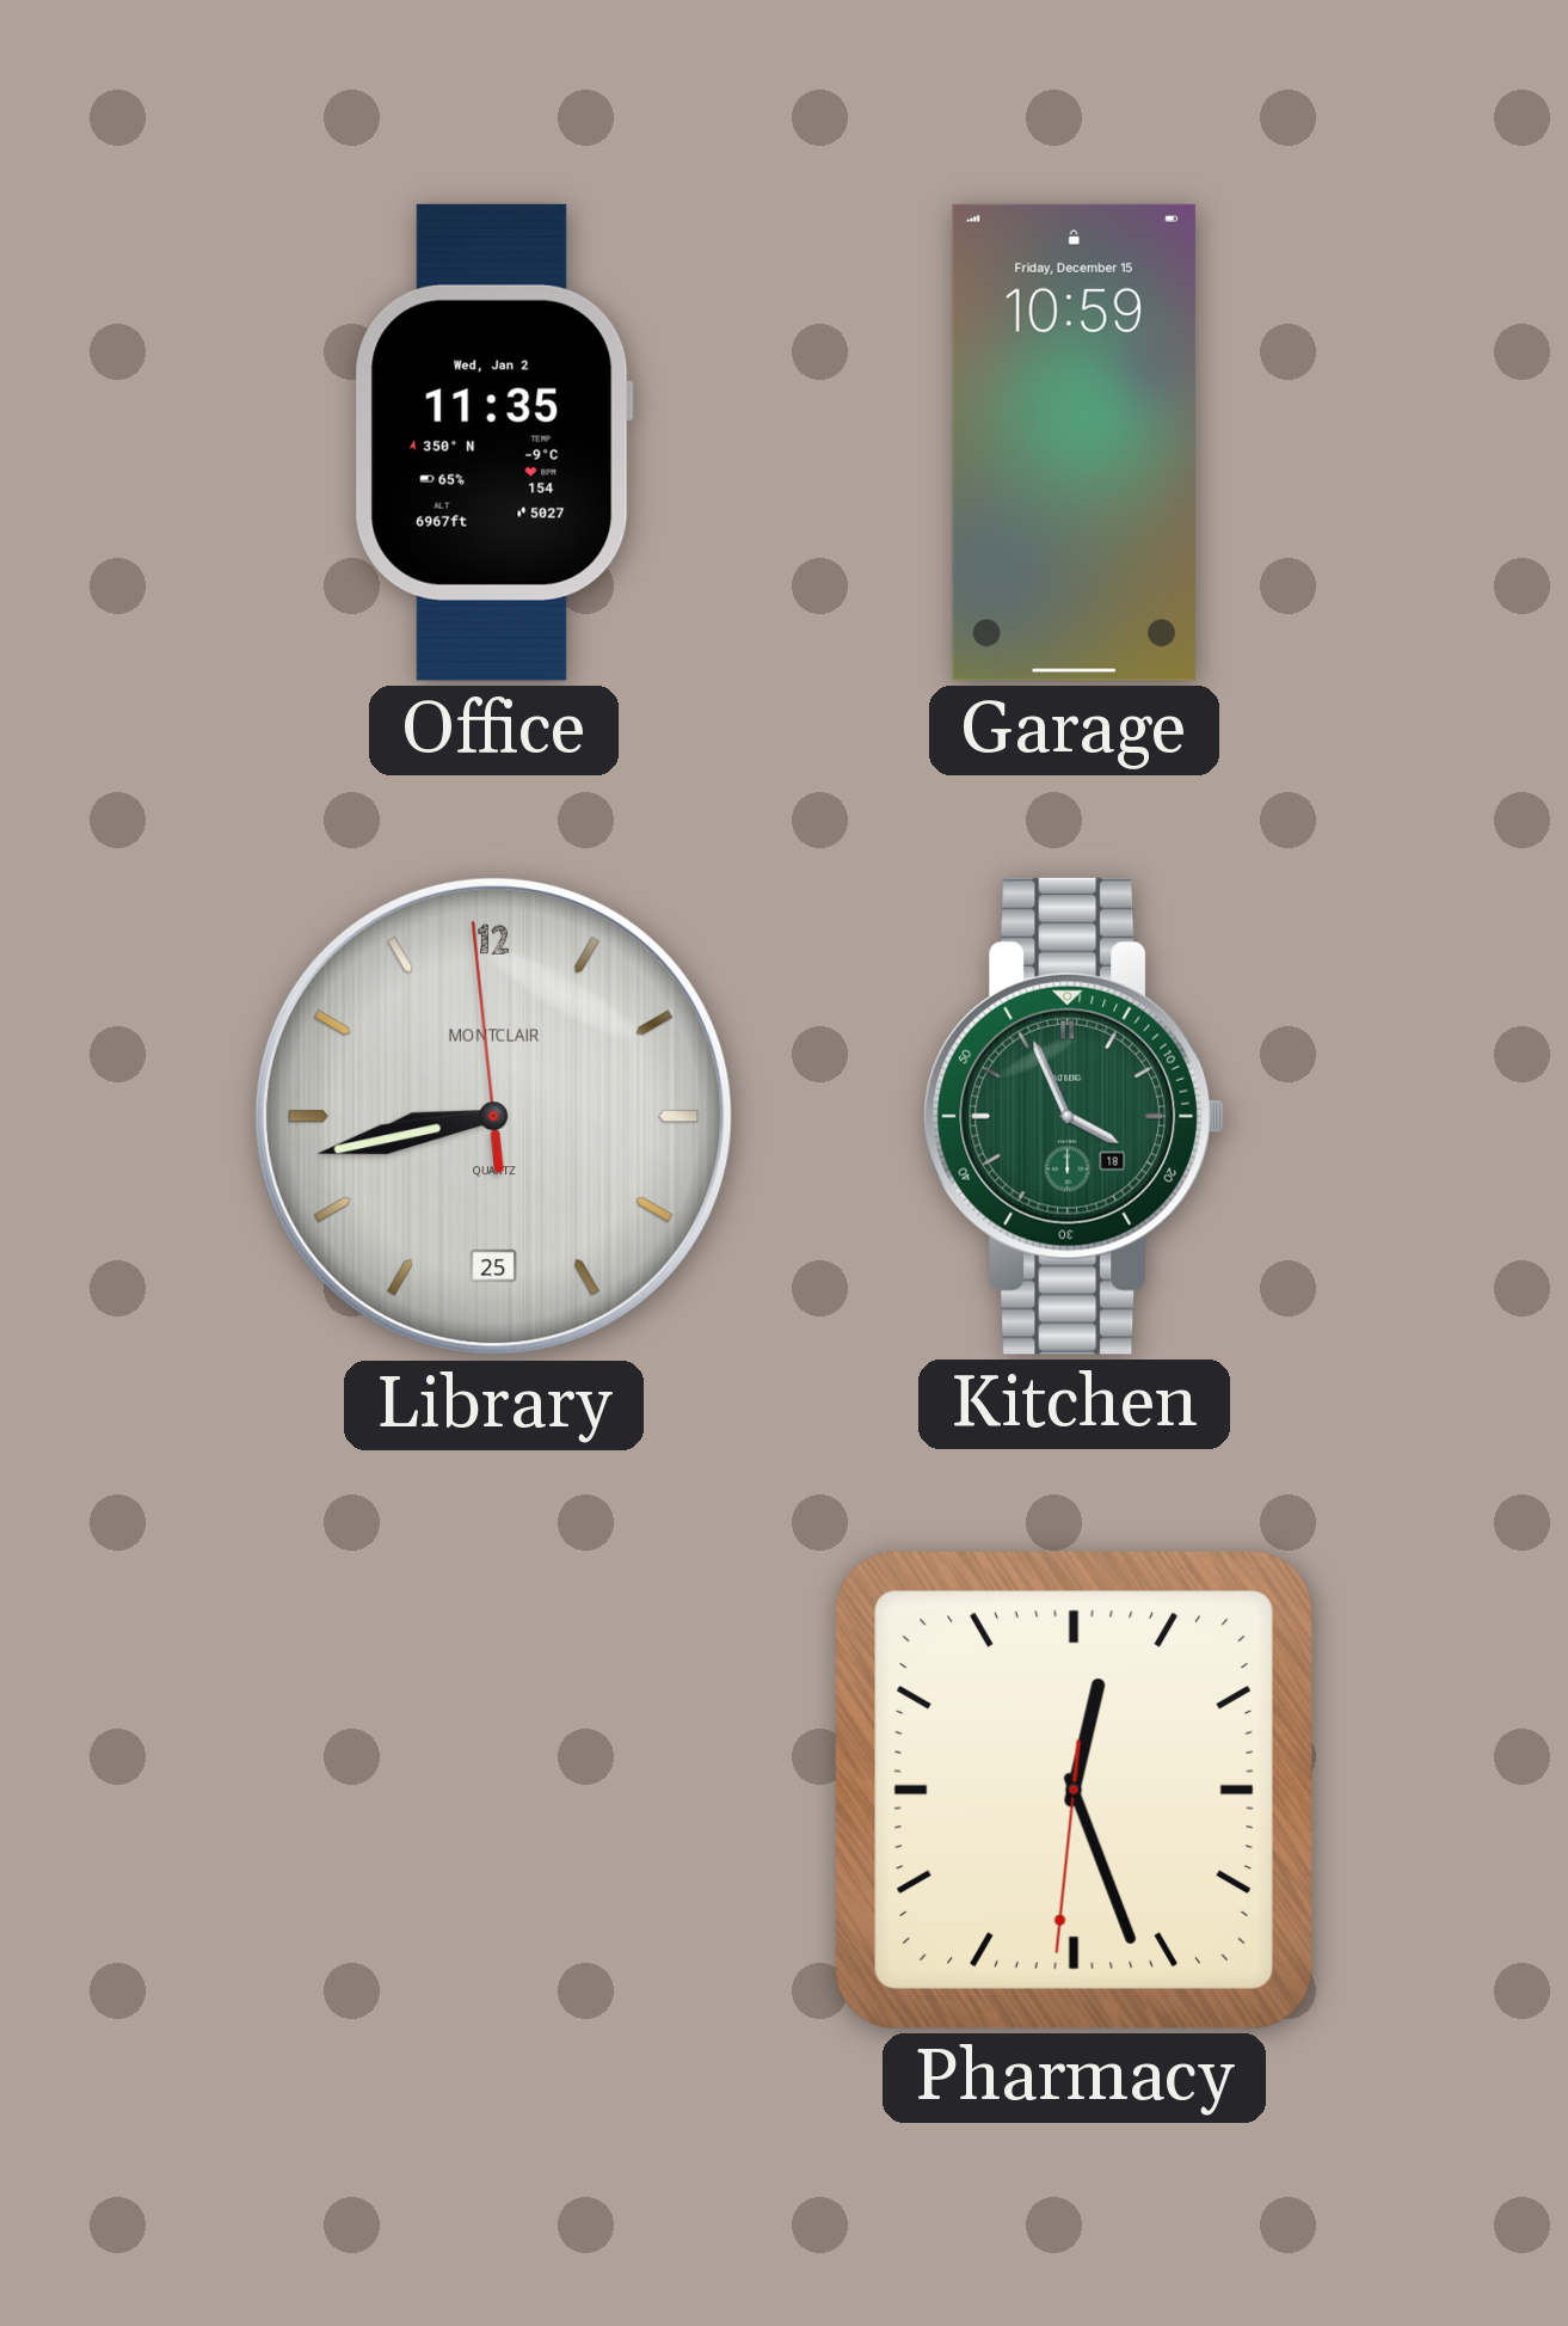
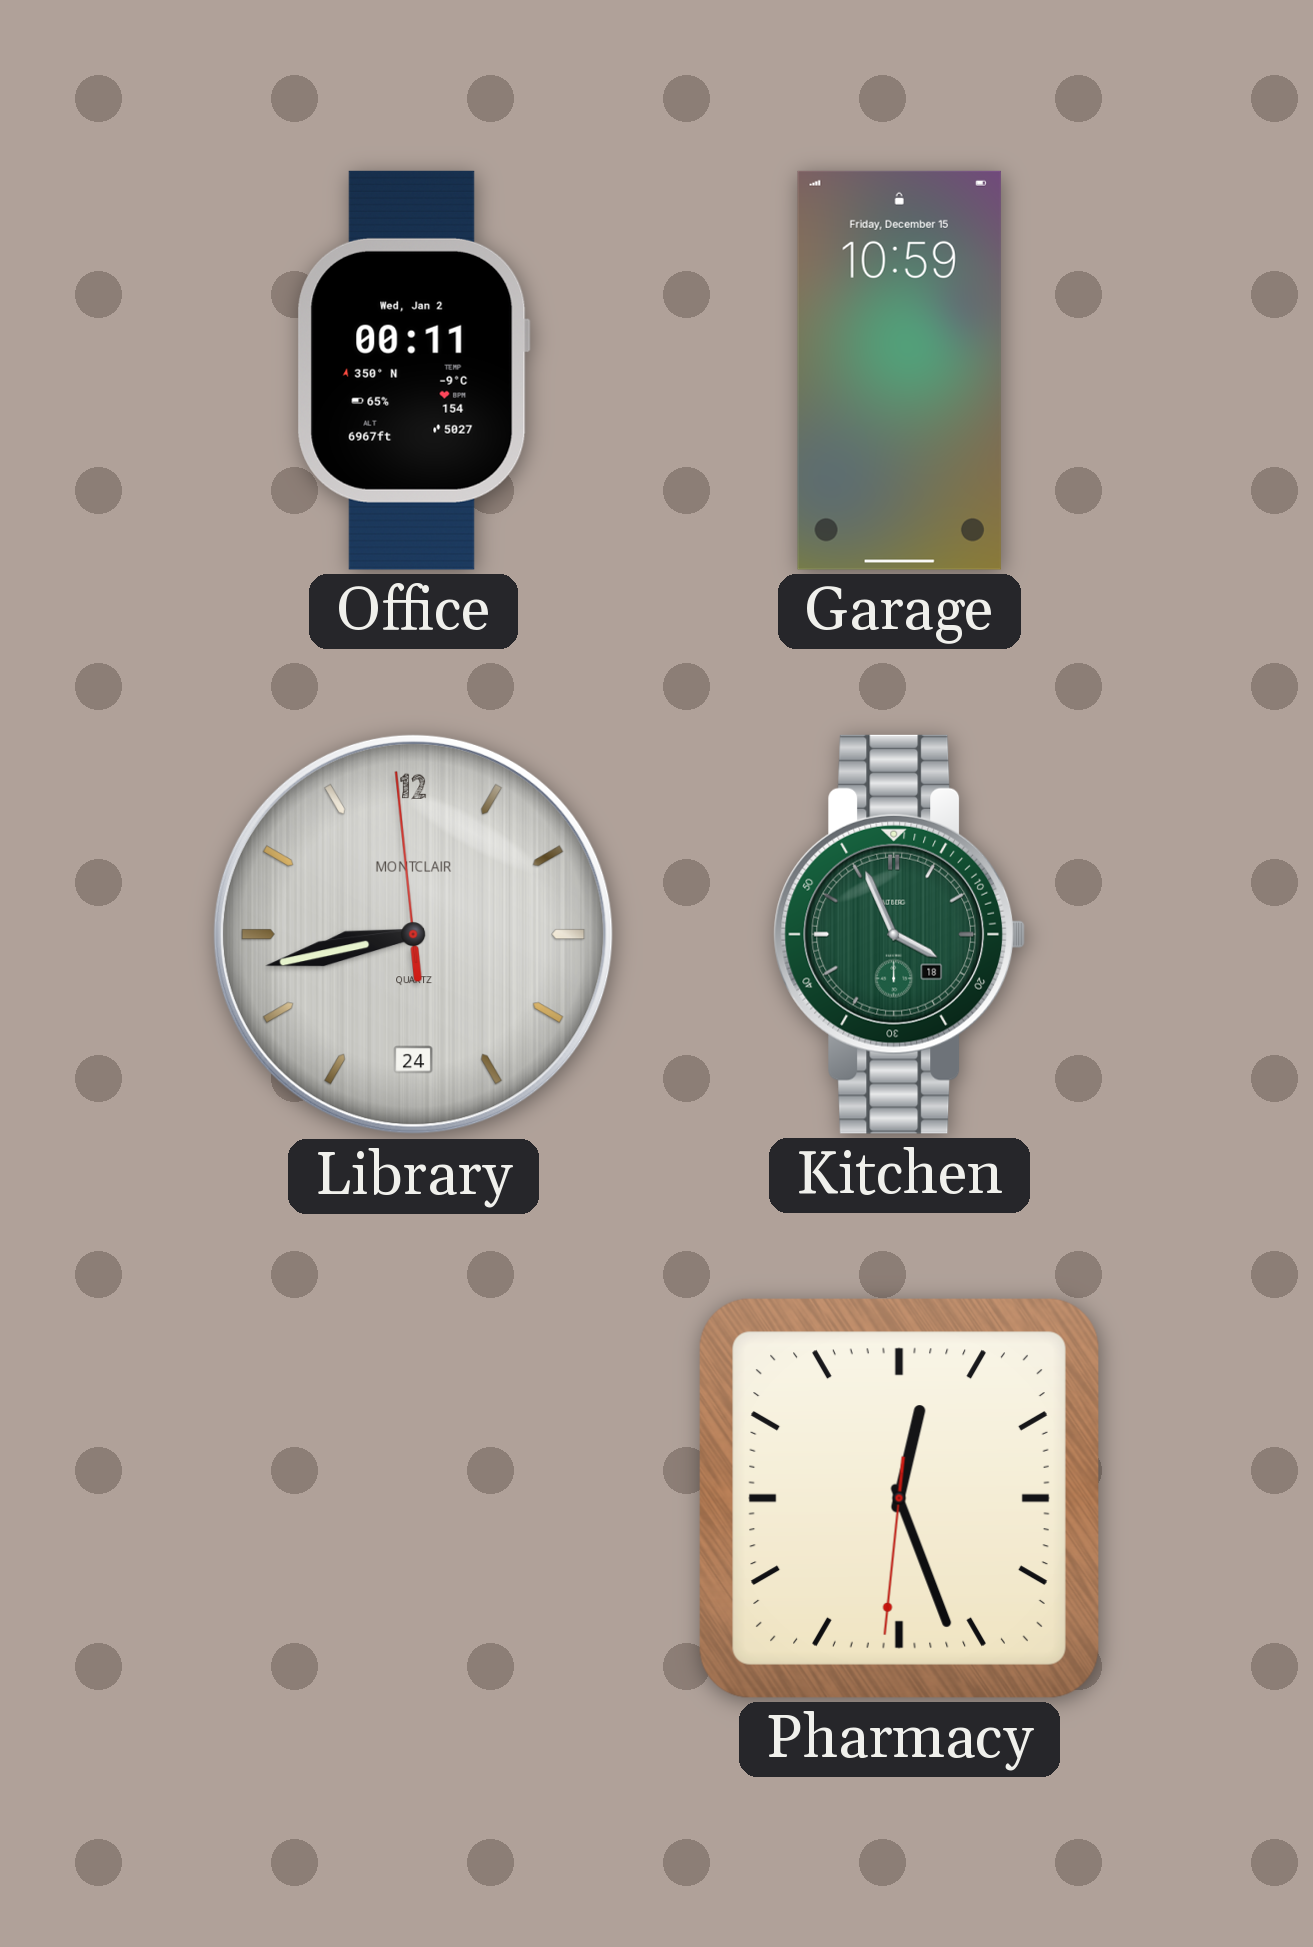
Office: 11:35 -> 00:11
Library date: 25 -> 24
